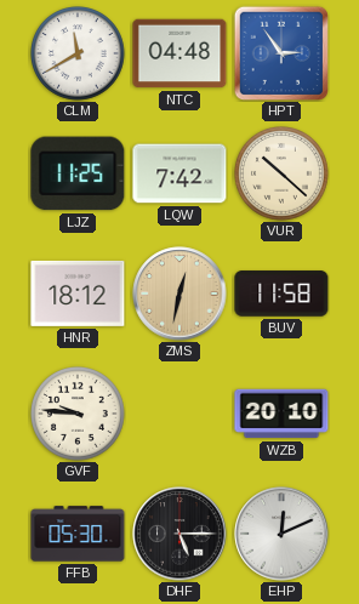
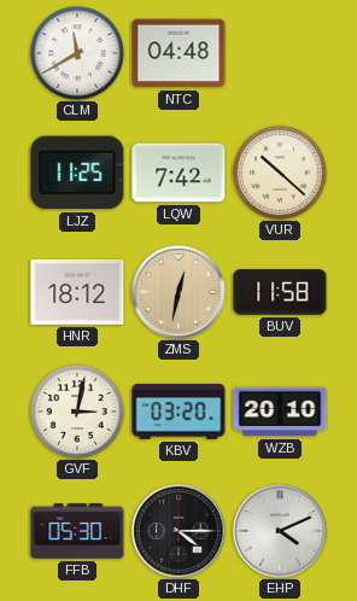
HPT: 2:54 -> none
GVF: 9:46 -> 3:02
KBV: none -> 03:20
DHF: 5:15 -> 4:15
EHP: 12:11 -> 4:11
